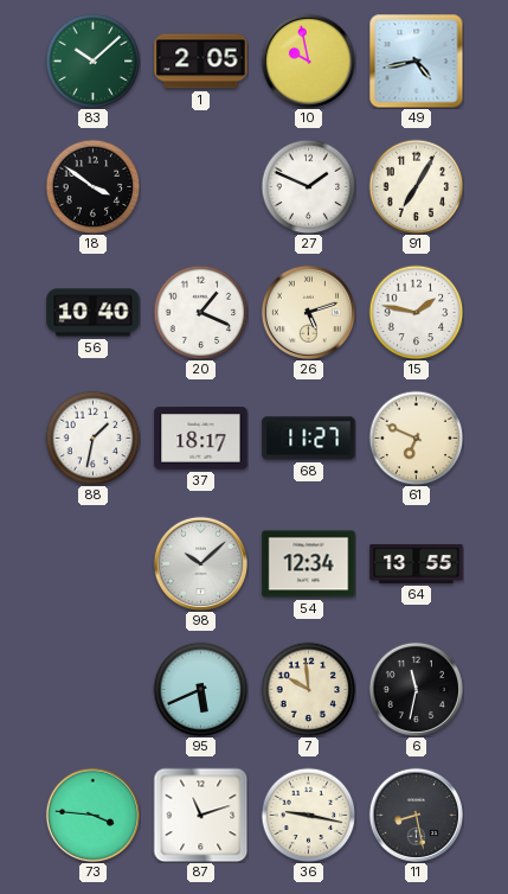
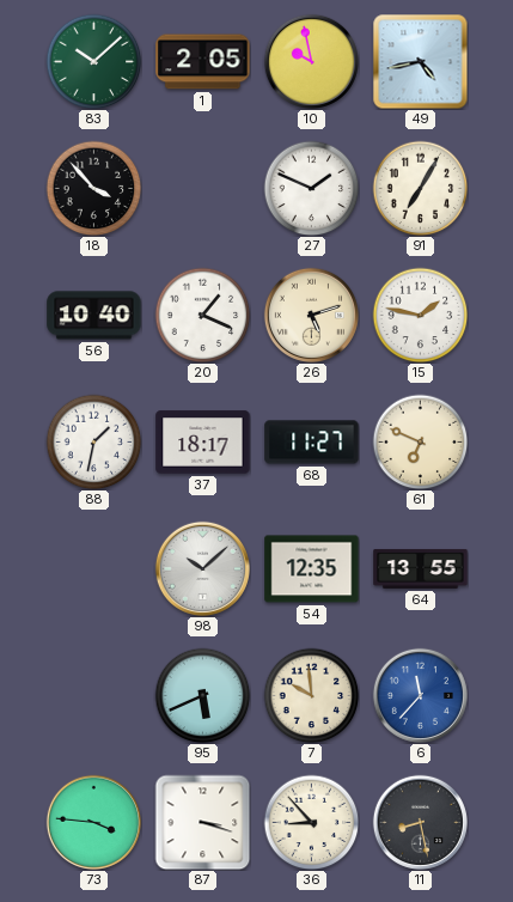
18: 3:51 -> 3:53
54: 12:34 -> 12:35
6: 11:32 -> 11:37
6 dial: black -> blue
87: 11:12 -> 3:18
36: 9:17 -> 8:53
